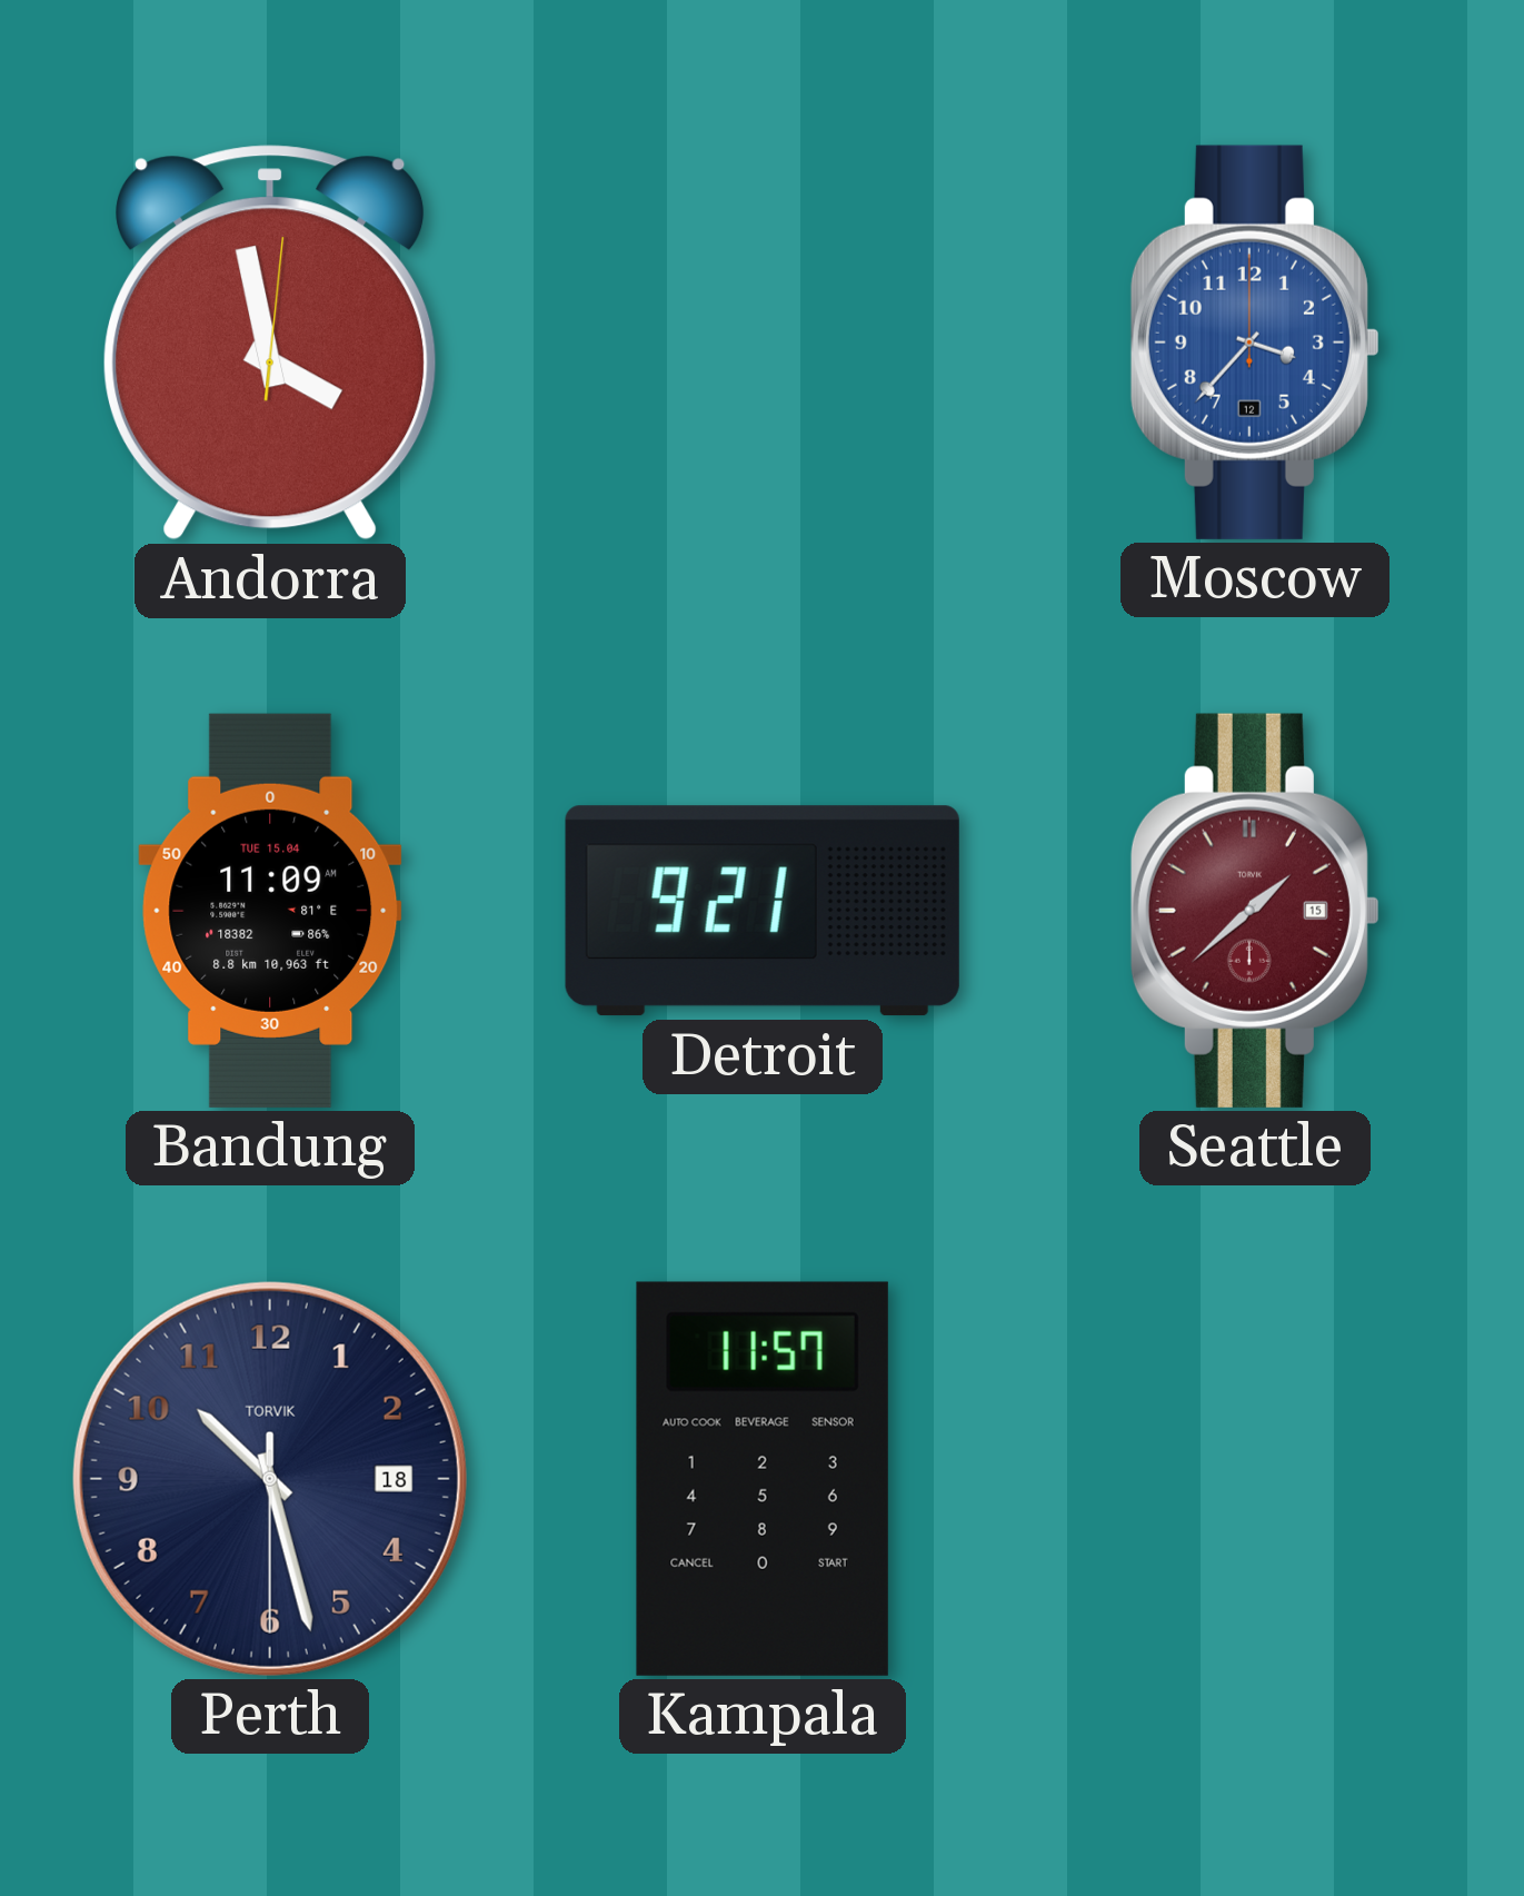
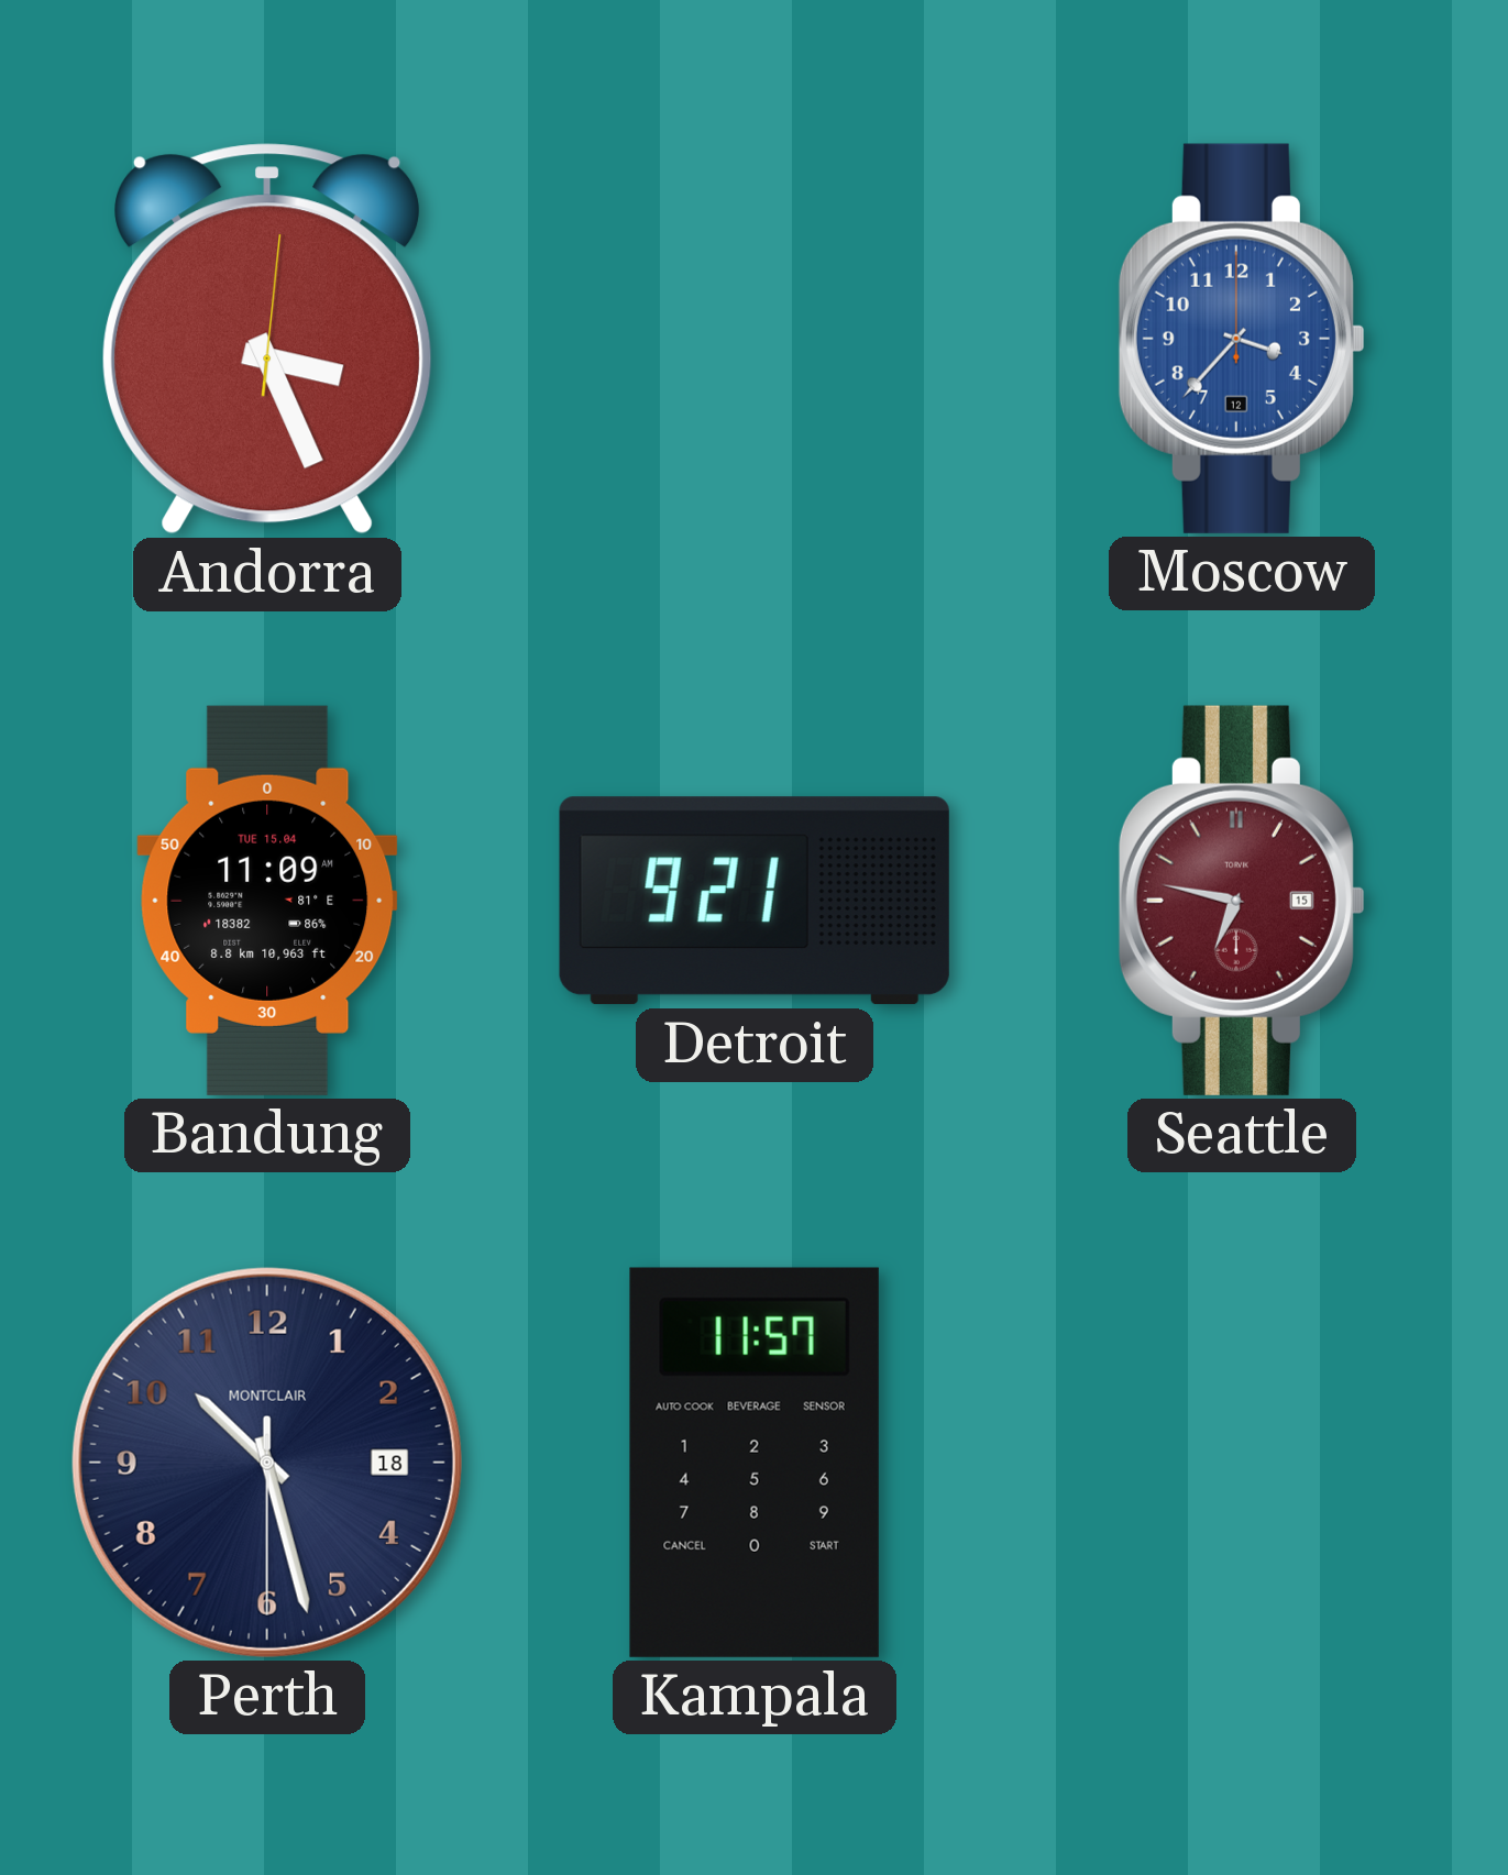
Andorra: 3:58 -> 3:26
Seattle: 1:38 -> 6:47
Perth brand: TORVIK -> MONTCLAIR
